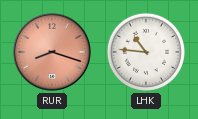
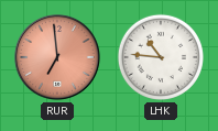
RUR: 8:18 -> 6:59
